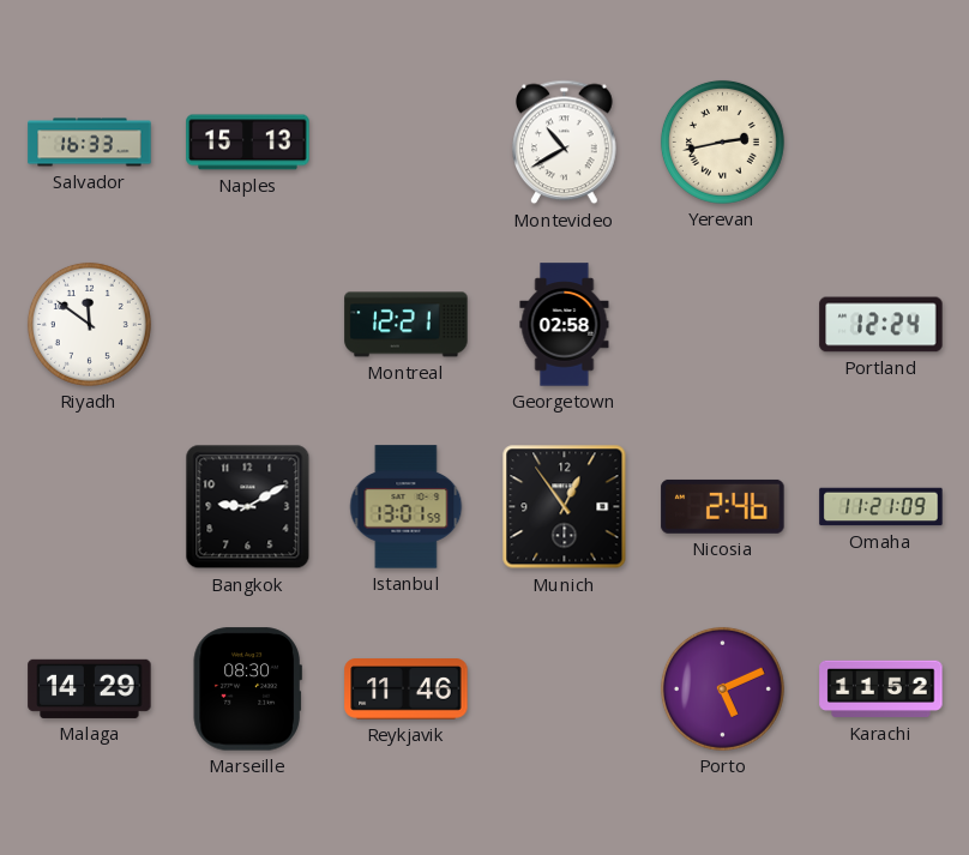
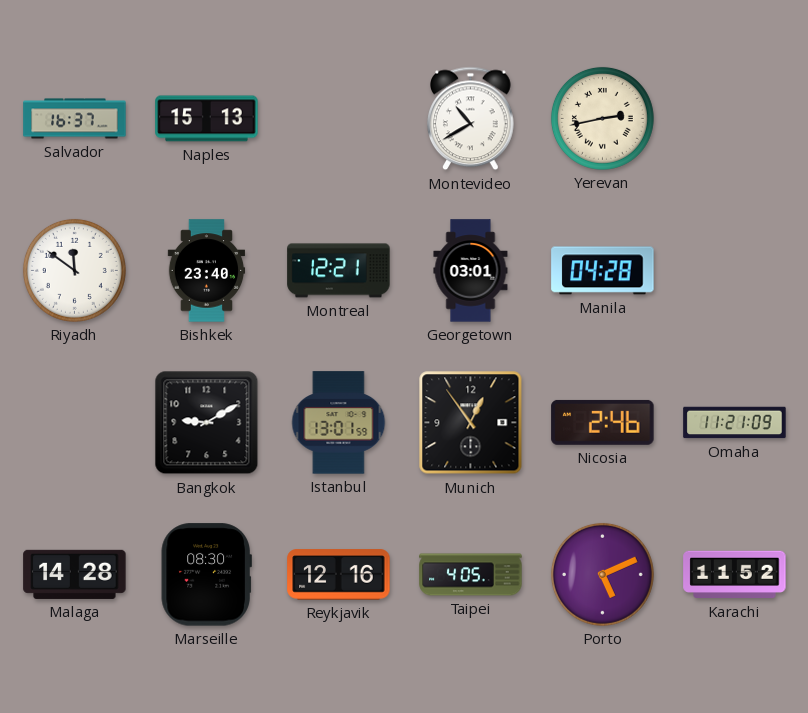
Salvador: 16:33 -> 16:37
Bishkek: none -> 23:40
Georgetown: 02:58 -> 03:01
Manila: none -> 04:28
Portland: 12:24 -> none
Malaga: 14:29 -> 14:28
Reykjavik: 11:46 -> 12:16
Taipei: none -> 4:05
